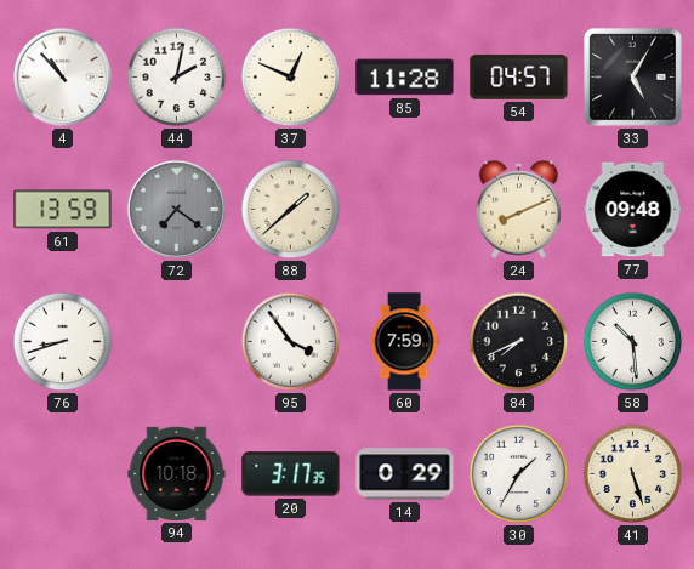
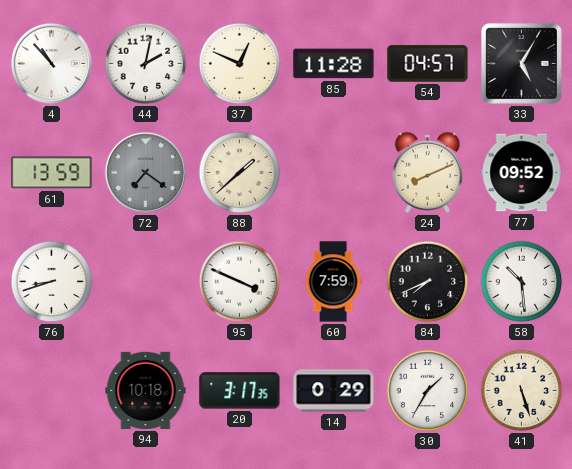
77: 09:48 -> 09:52
95: 3:54 -> 3:49
